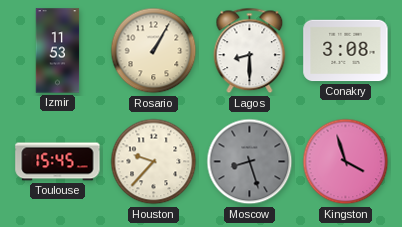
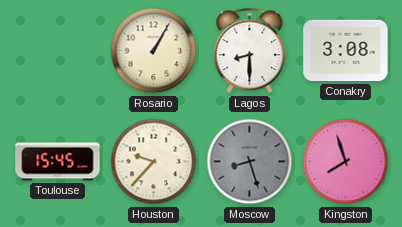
Izmir: 11:53 -> none
Kingston: 3:57 -> 7:57
